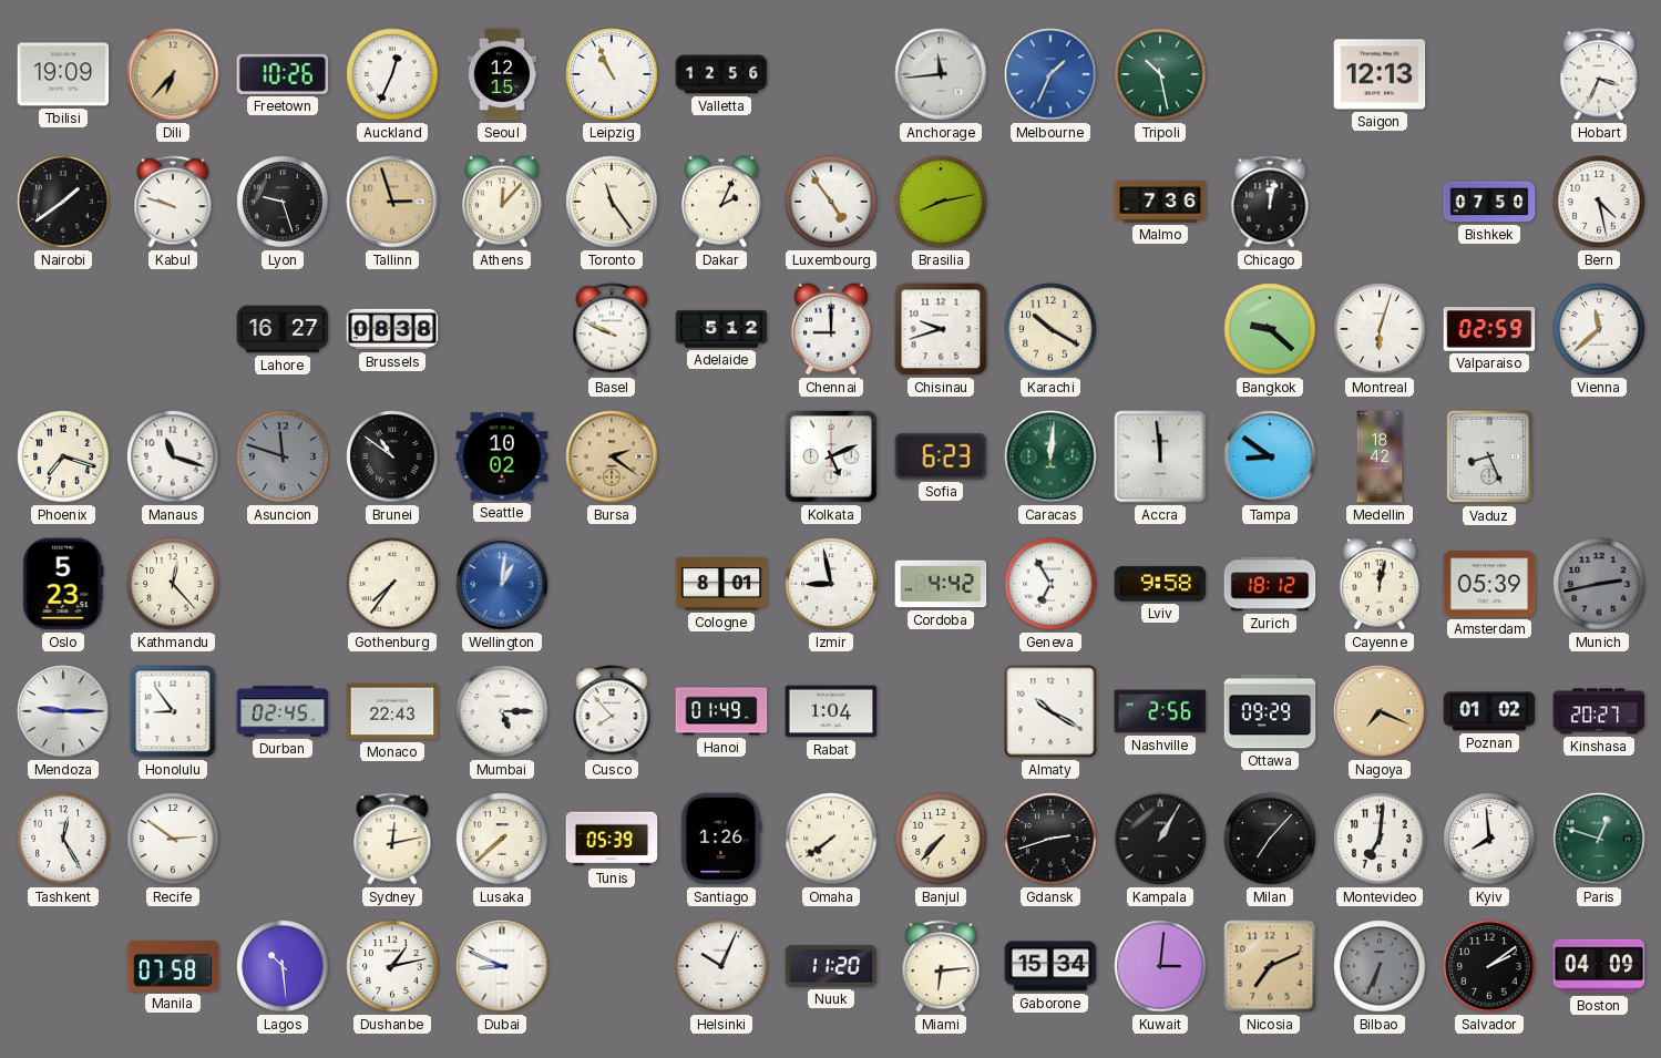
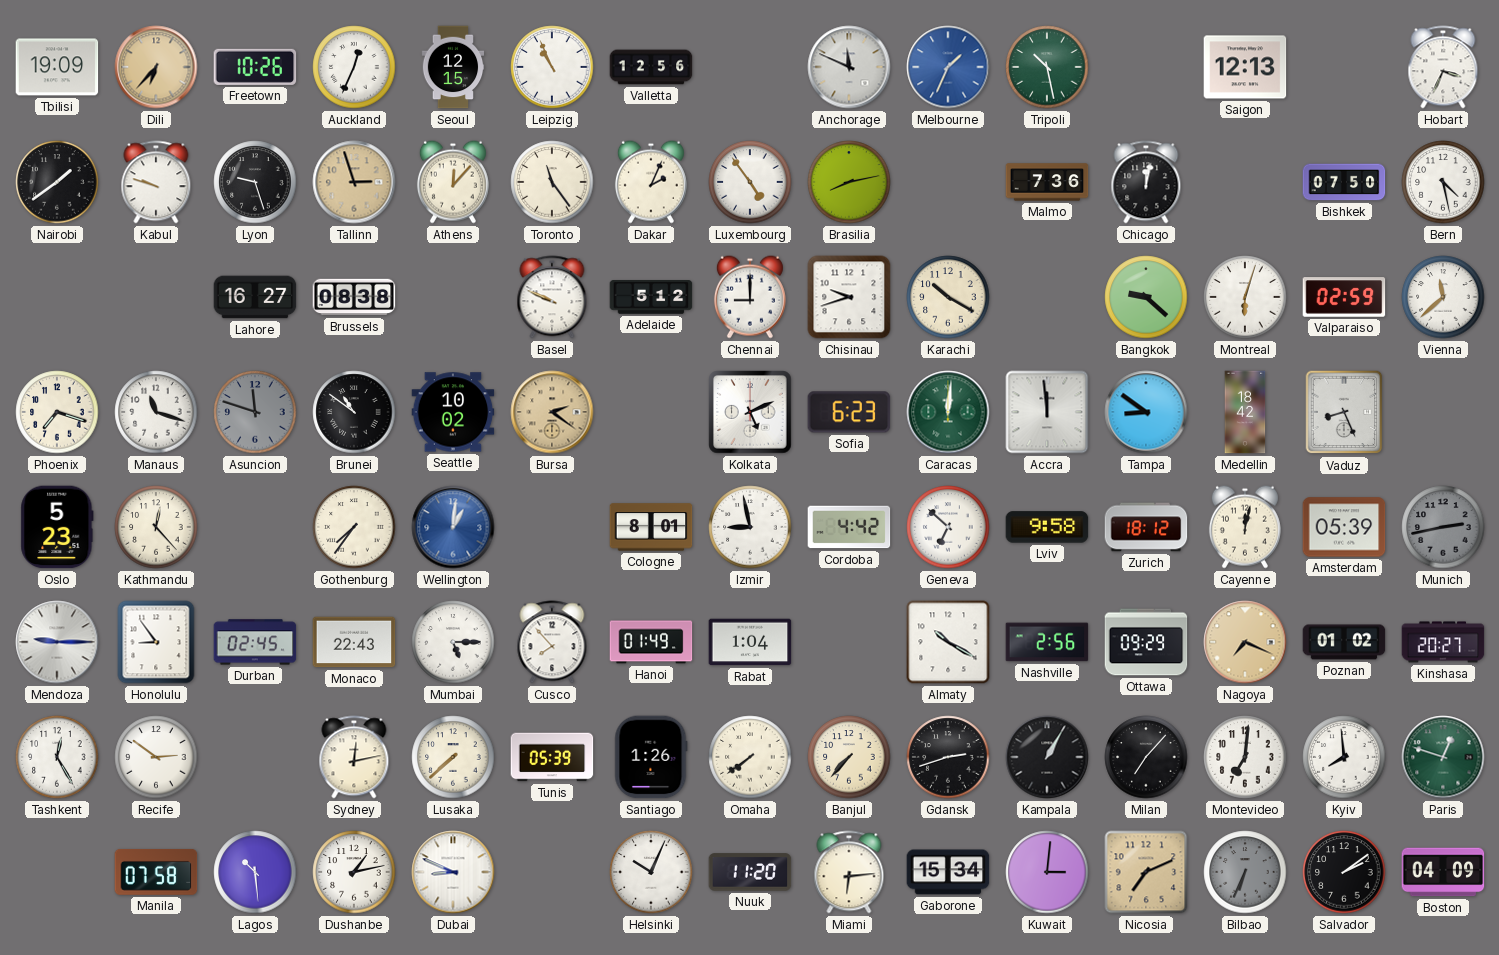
Anchorage: 11:44 -> 11:49
Geneva: 6:55 -> 6:52
